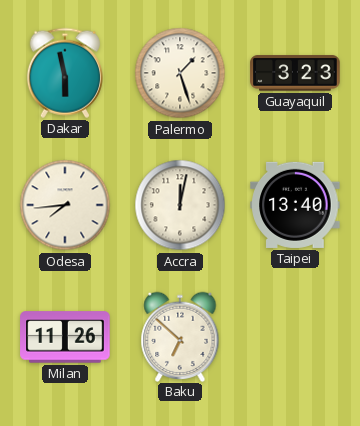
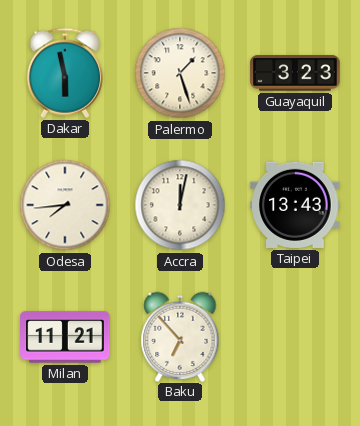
Taipei: 13:40 -> 13:43
Milan: 11:26 -> 11:21
Baku: 6:52 -> 6:53
